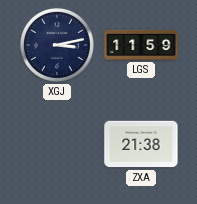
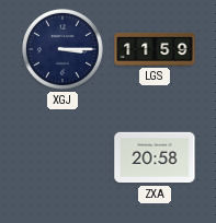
XGJ: 3:13 -> 3:15
ZXA: 21:38 -> 20:58
